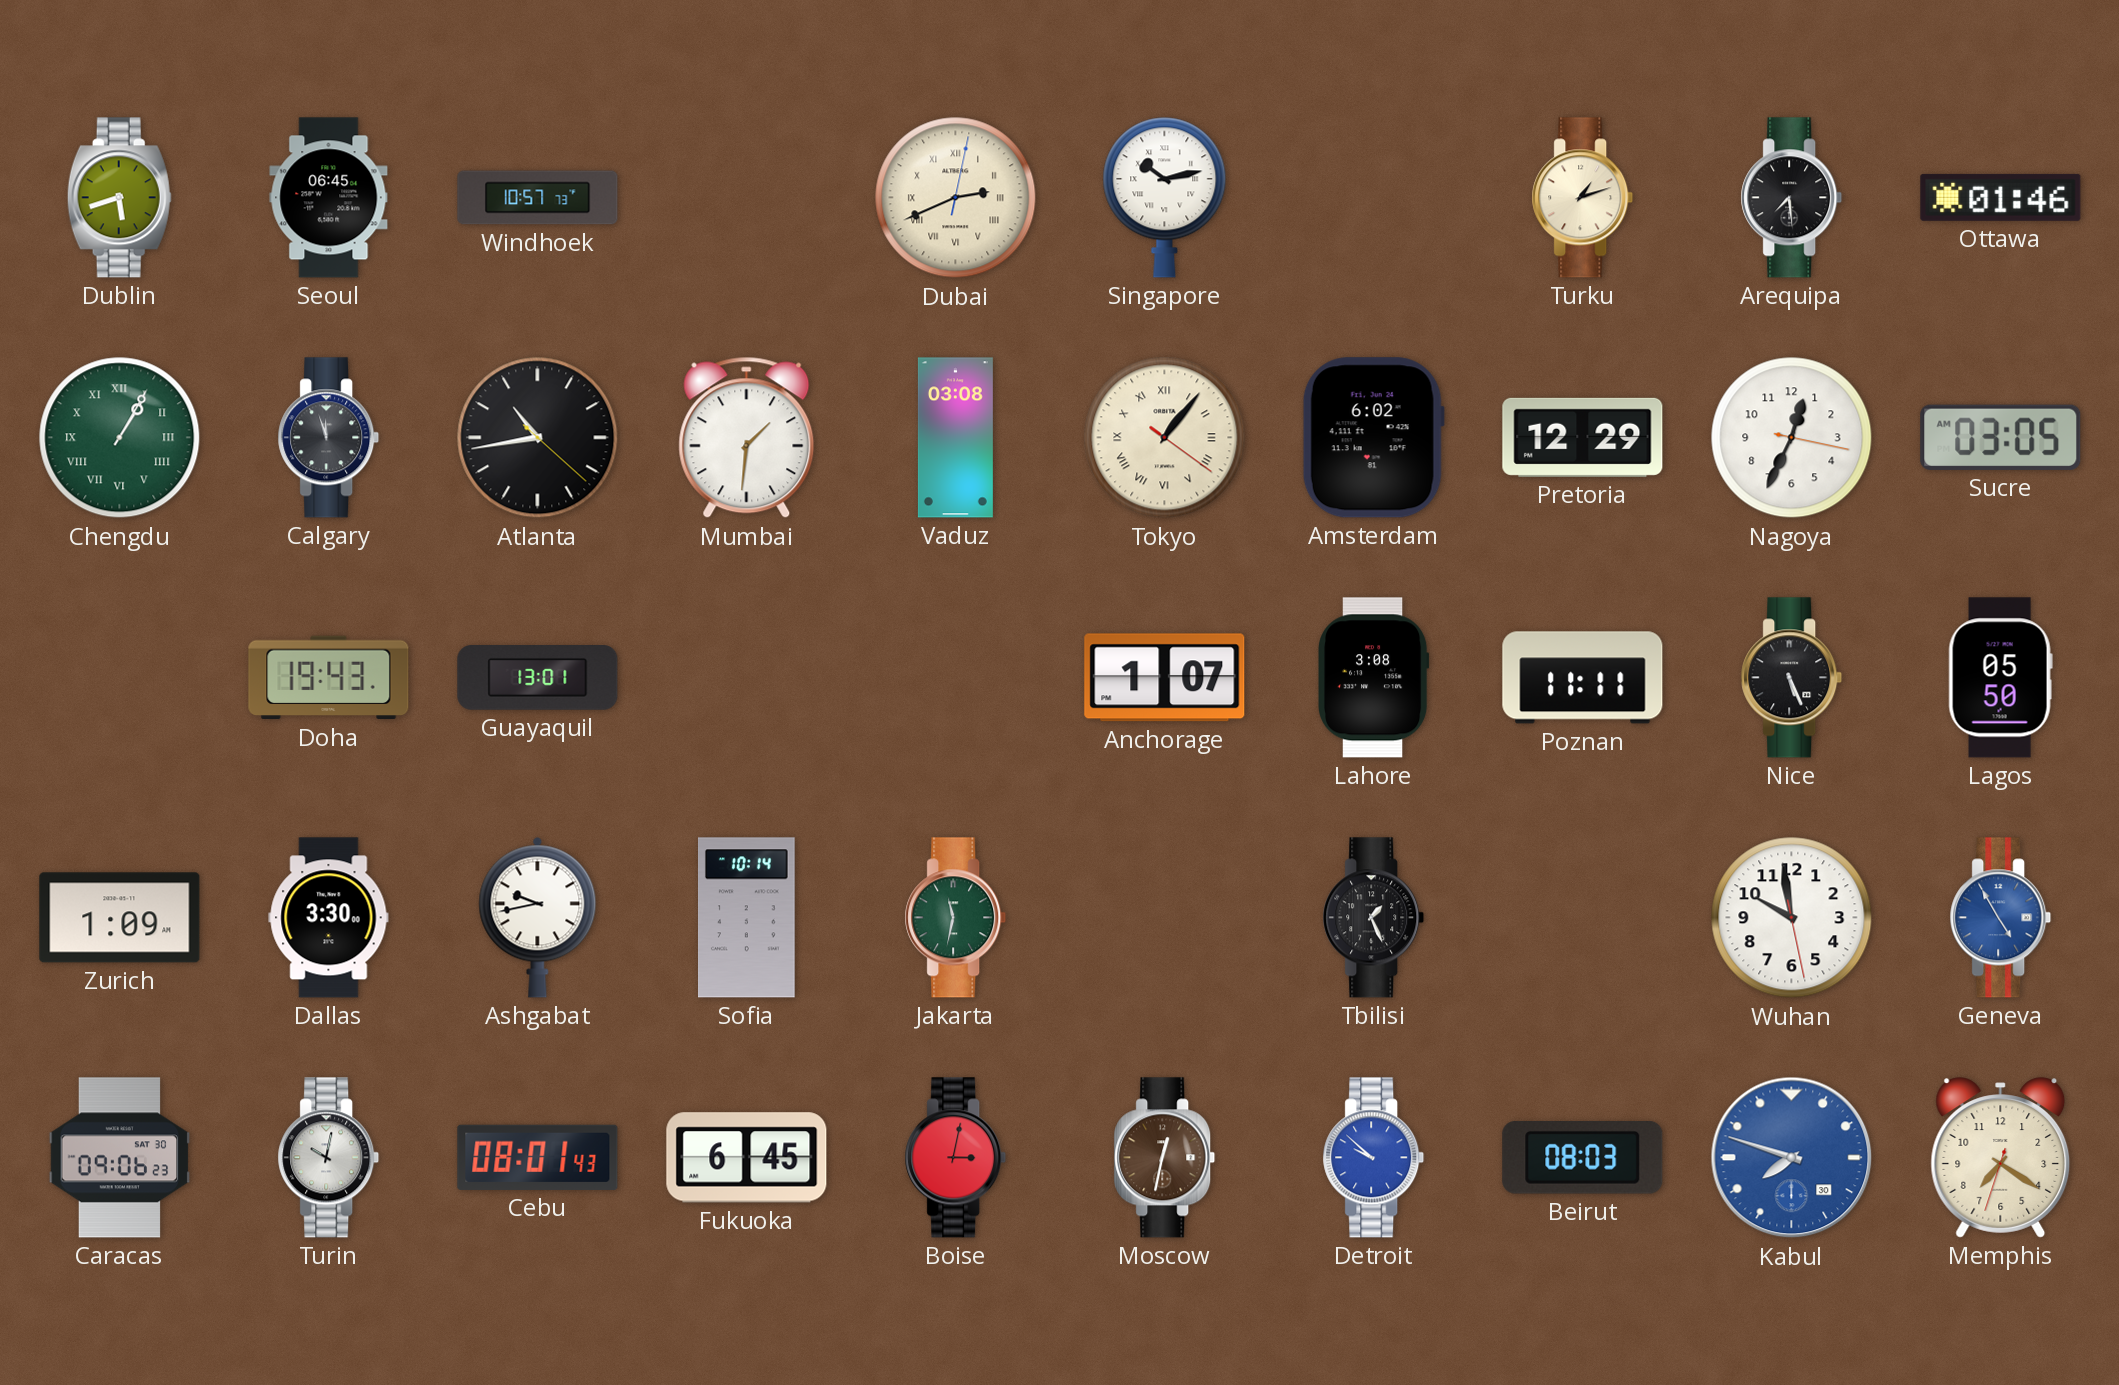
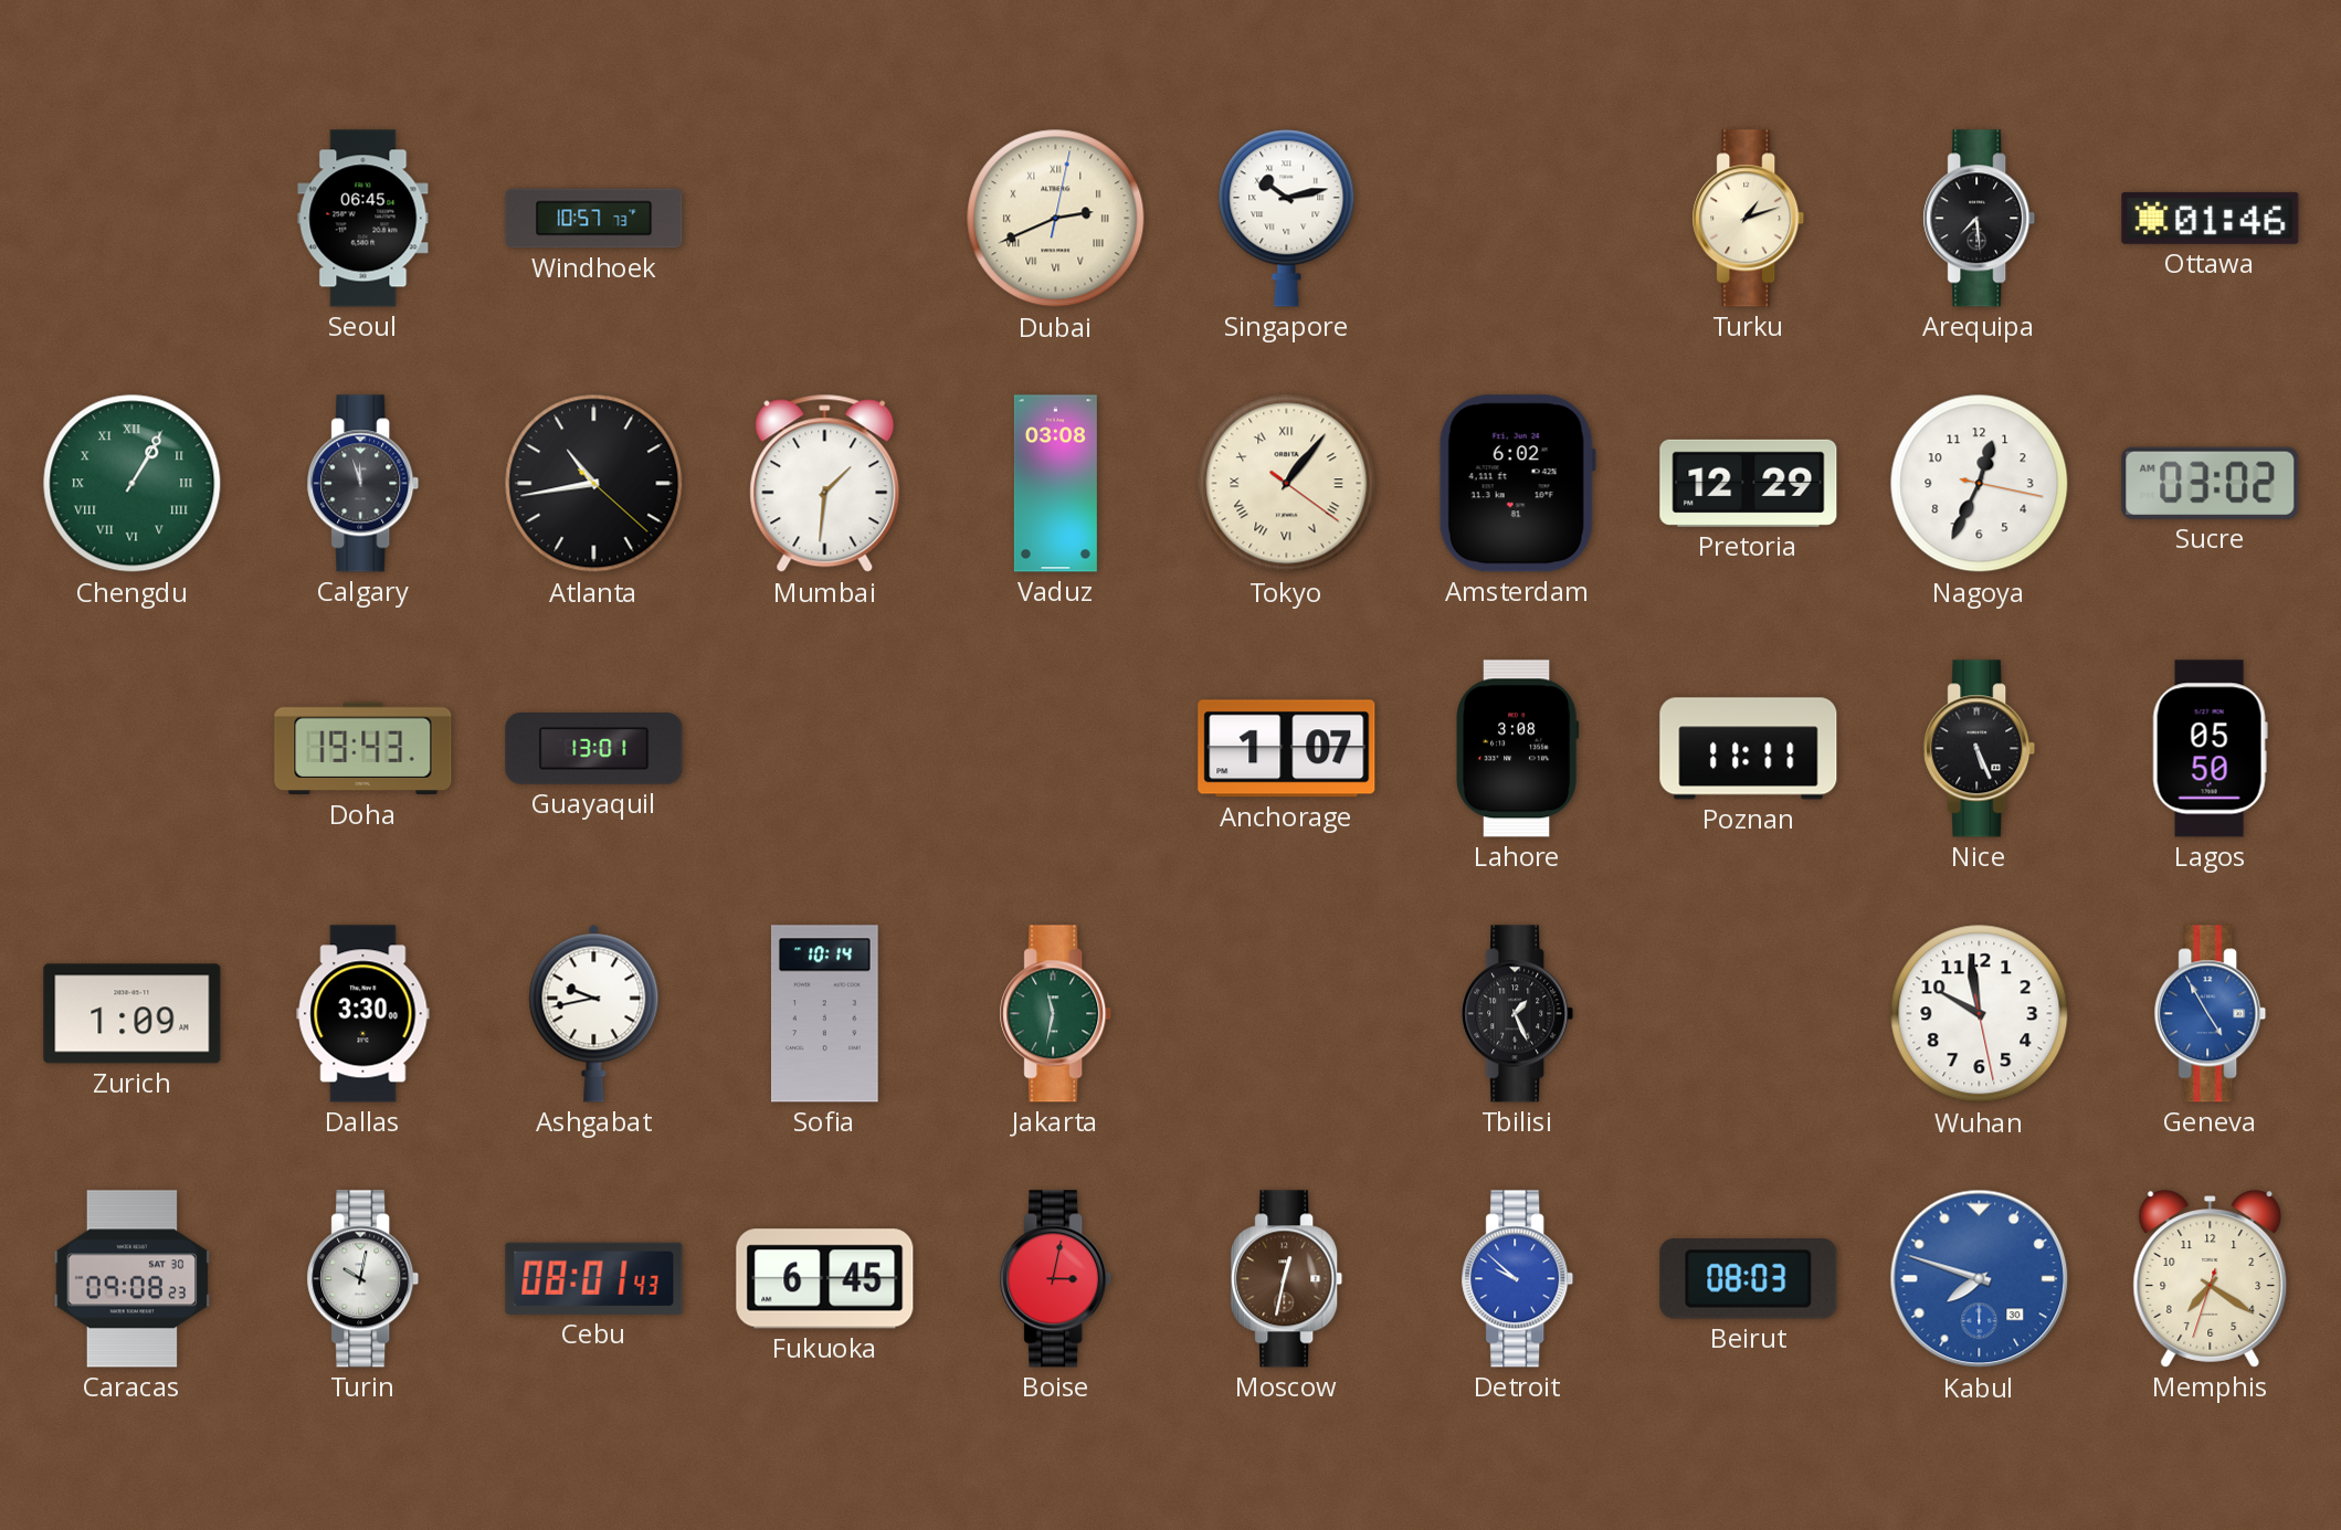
Dublin: 5:42 -> none
Sucre: 03:05 -> 03:02
Caracas: 09:06 -> 09:08
